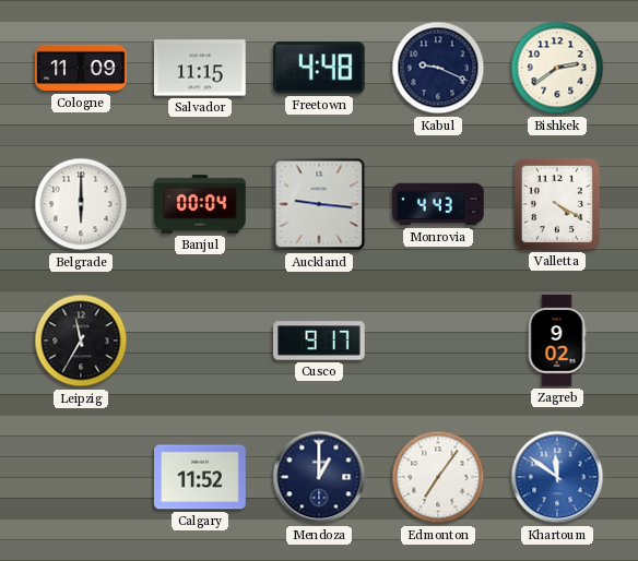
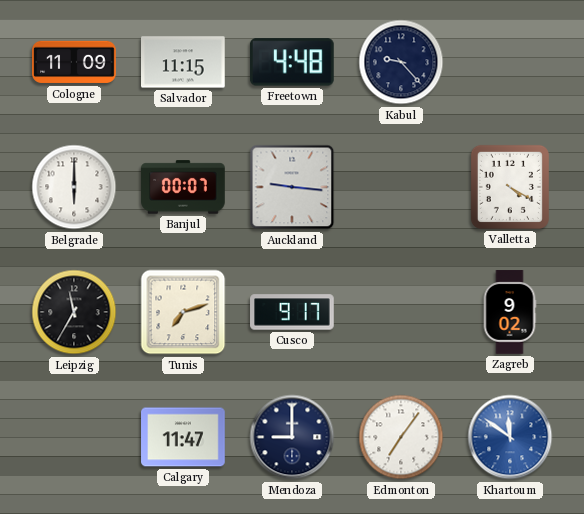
Kabul: 9:19 -> 9:23
Bishkek: 2:39 -> none
Banjul: 00:04 -> 00:07
Monrovia: 4:43 -> none
Tunis: none -> 7:12
Calgary: 11:52 -> 11:47
Mendoza: 1:00 -> 9:00
